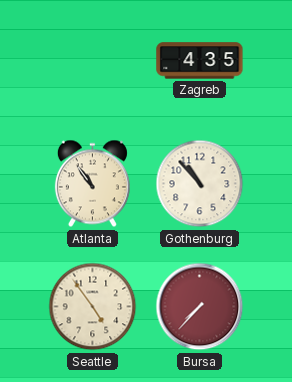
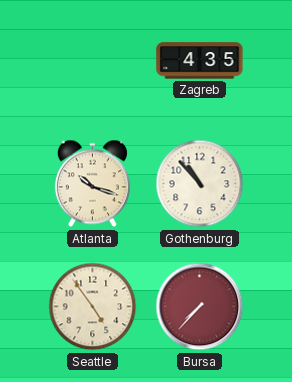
Atlanta: 10:54 -> 10:18
